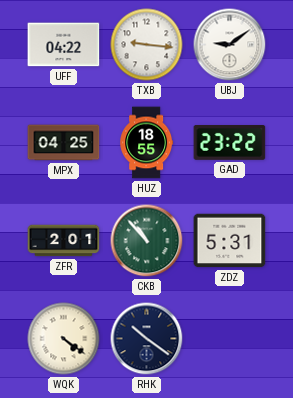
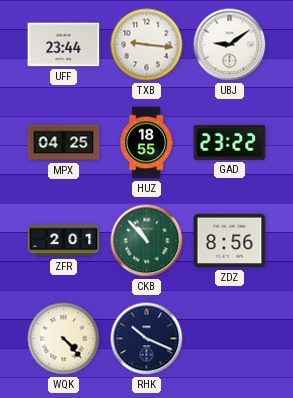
UFF: 04:22 -> 23:44
ZDZ: 5:31 -> 8:56
WQK: 4:21 -> 4:23
RHK: 10:21 -> 10:19
